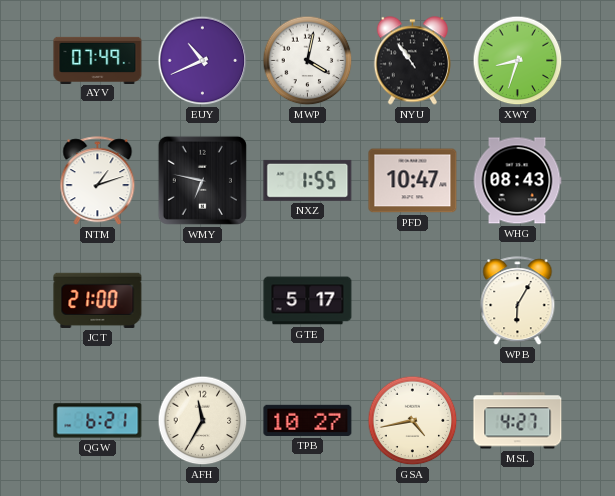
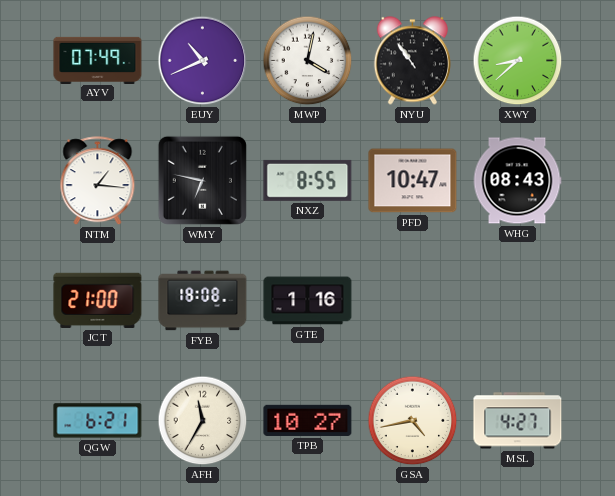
XWY: 8:33 -> 8:38
NTM: 1:12 -> 1:16
NXZ: 1:55 -> 8:55
FYB: none -> 18:08
GTE: 5:17 -> 1:16
WPB: 6:05 -> none
